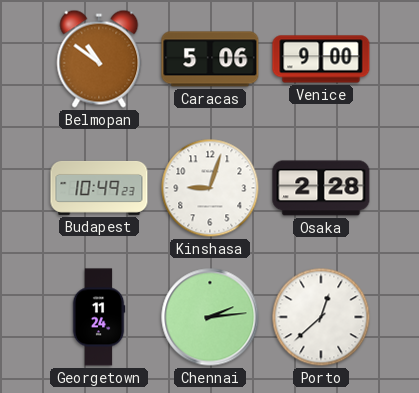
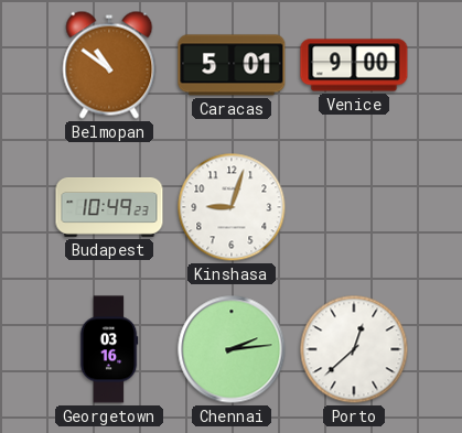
Caracas: 5:06 -> 5:01
Osaka: 2:28 -> none
Georgetown: 11:24 -> 03:16
